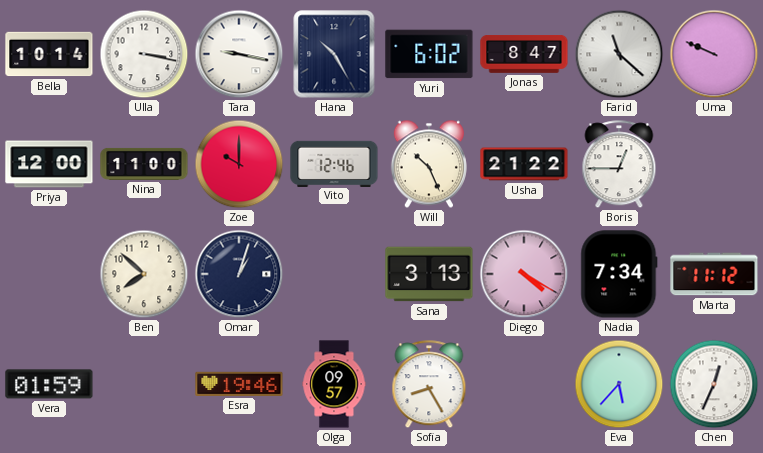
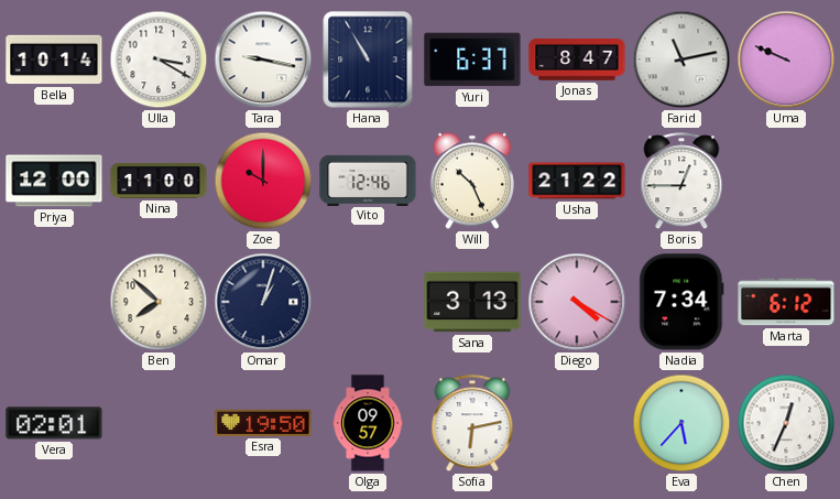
Ulla: 3:17 -> 3:20
Hana: 10:25 -> 10:55
Yuri: 6:02 -> 6:37
Farid: 11:22 -> 11:13
Marta: 11:12 -> 6:12
Vera: 01:59 -> 02:01
Esra: 19:46 -> 19:50
Sofia: 8:25 -> 6:13
